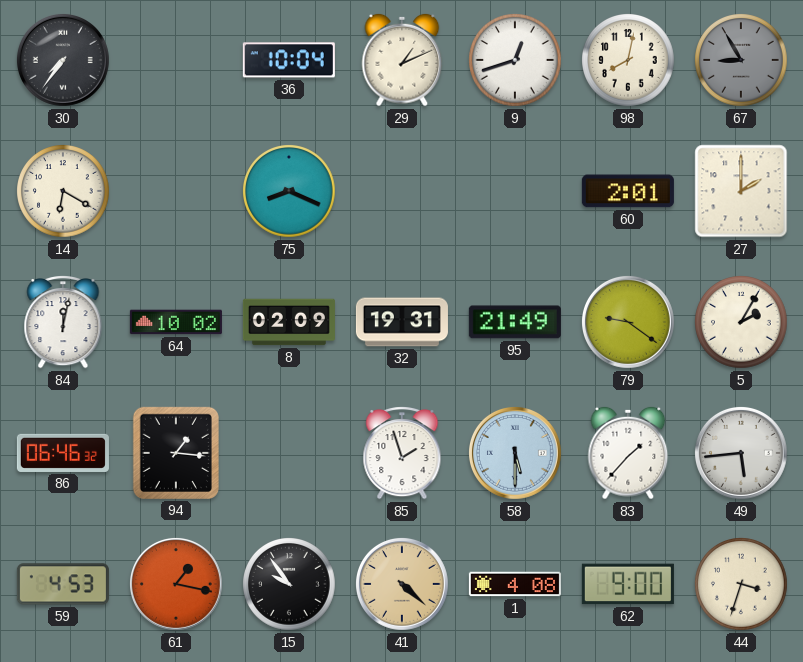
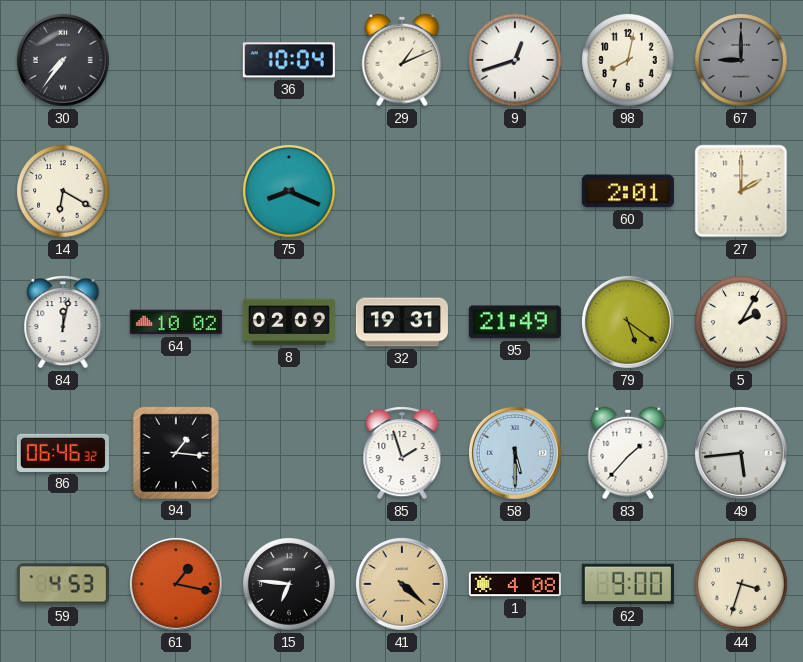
67: 8:55 -> 9:00
79: 9:21 -> 5:21
15: 9:54 -> 6:46
